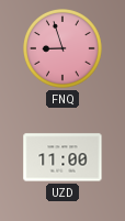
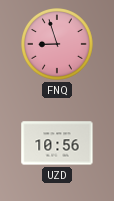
UZD: 11:00 -> 10:56
